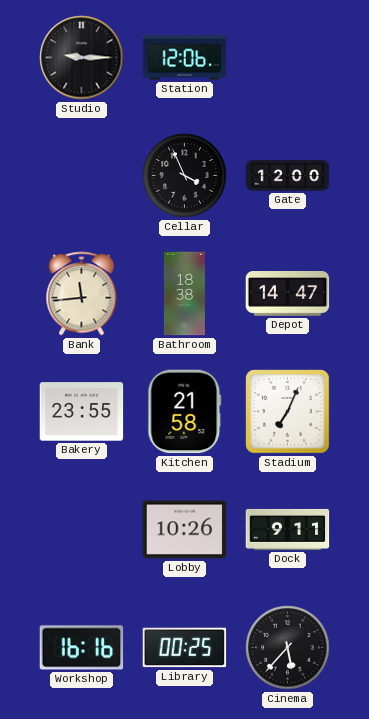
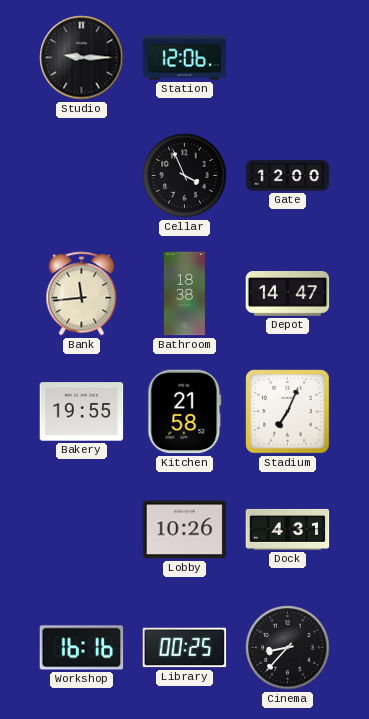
Bakery: 23:55 -> 19:55
Dock: 9:11 -> 4:31
Cinema: 5:37 -> 8:37
